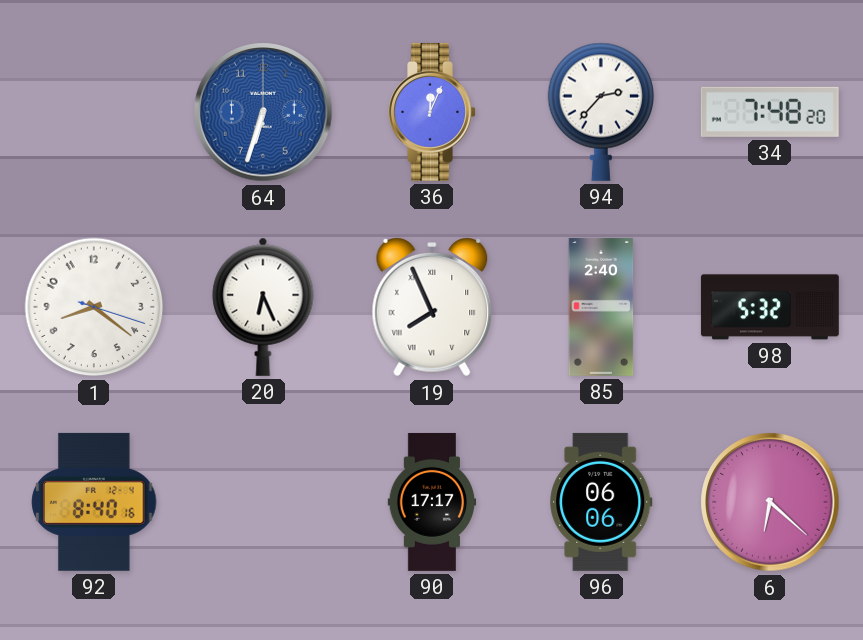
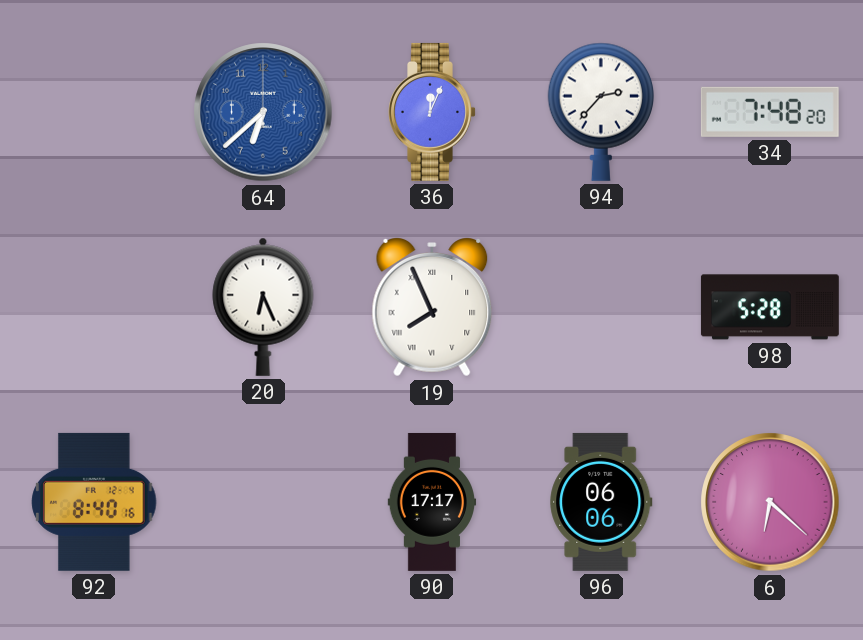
64: 6:33 -> 6:38
1: 8:21 -> none
85: 2:40 -> none
98: 5:32 -> 5:28
